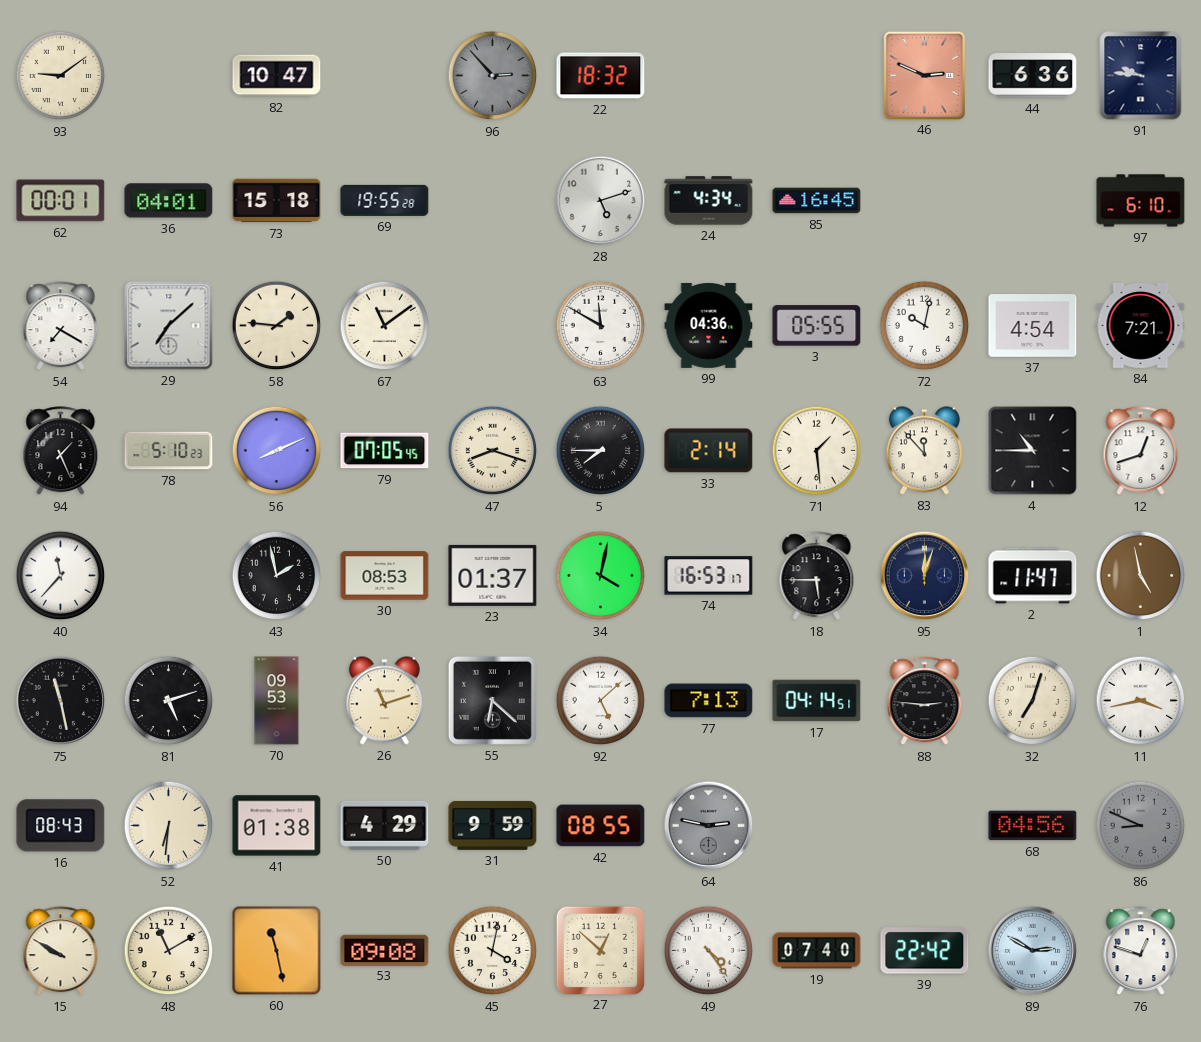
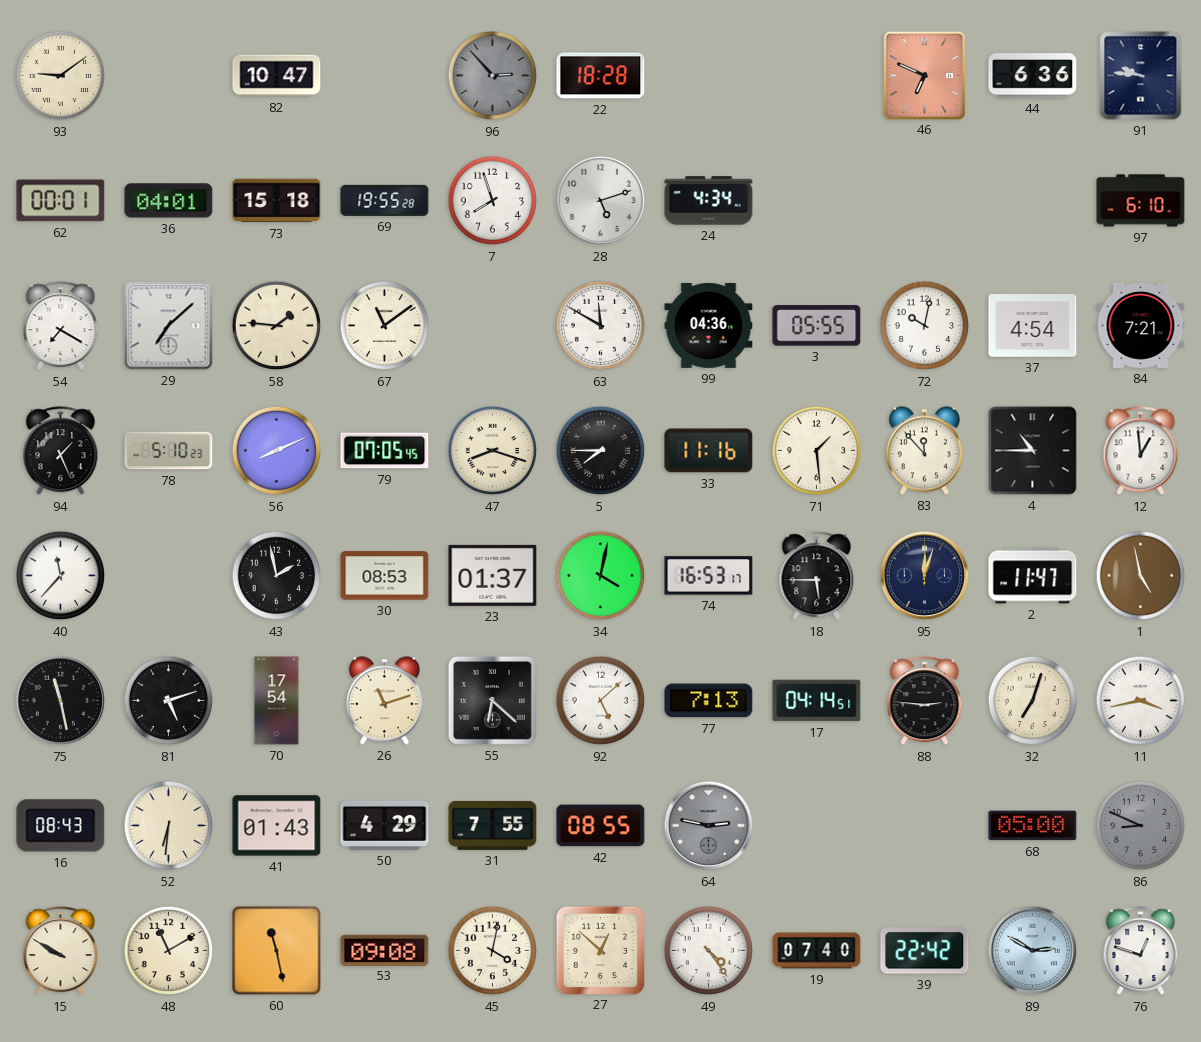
22: 18:32 -> 18:28
46: 2:49 -> 6:49
7: none -> 7:57
85: 16:45 -> none
33: 2:14 -> 11:16
12: 12:42 -> 12:59
70: 09:53 -> 17:54
41: 01:38 -> 01:43
31: 9:59 -> 7:55
68: 04:56 -> 05:00
